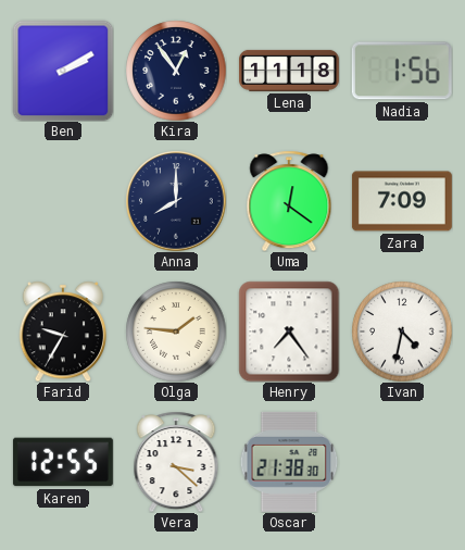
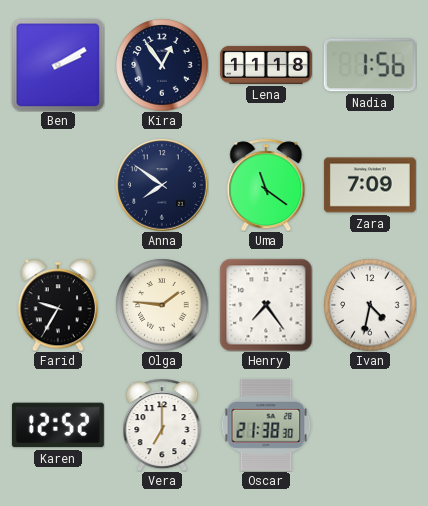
Anna: 8:00 -> 7:51
Uma: 12:21 -> 11:21
Karen: 12:55 -> 12:52
Vera: 3:22 -> 7:00
